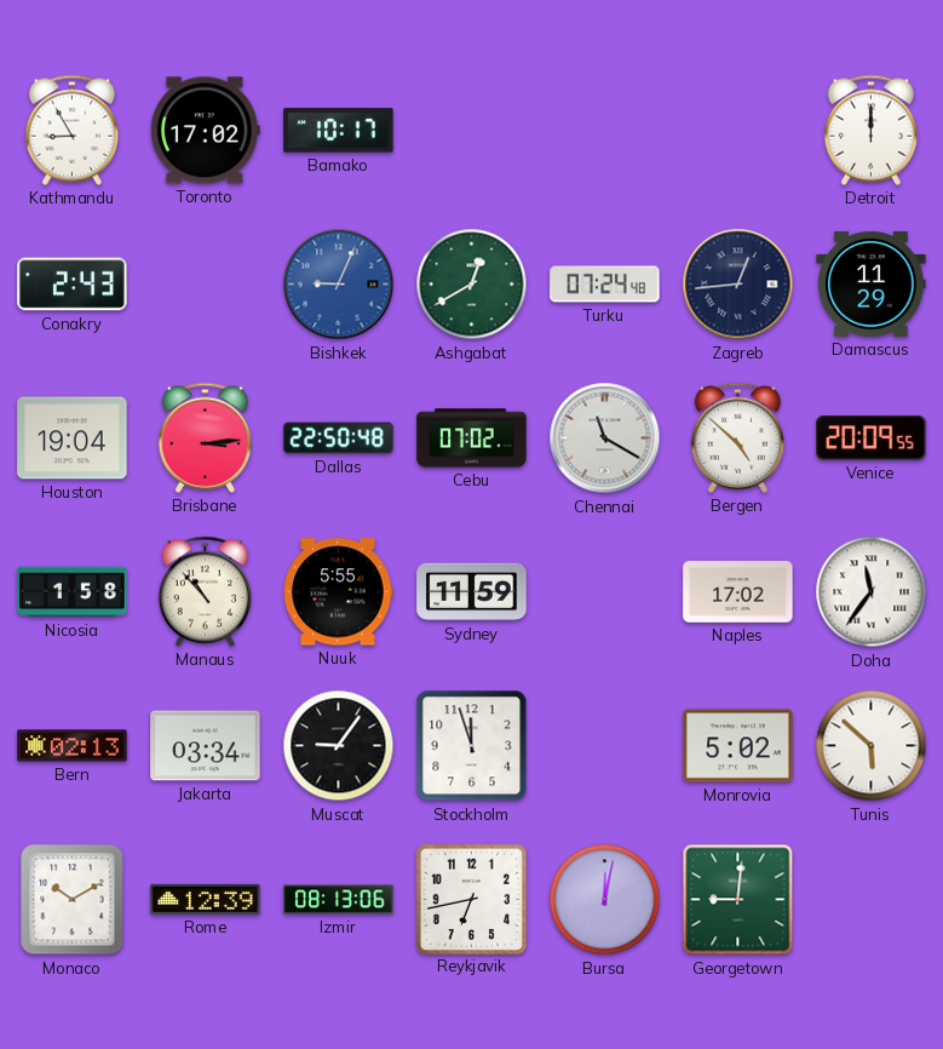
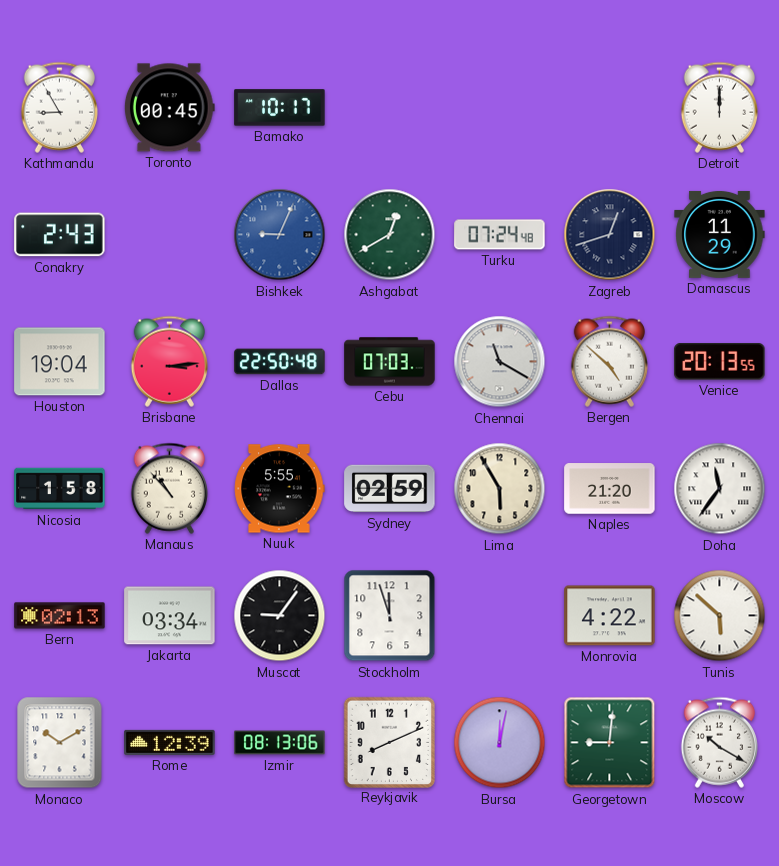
Toronto: 17:02 -> 00:45
Zagreb: 12:44 -> 12:42
Cebu: 07:02 -> 07:03
Venice: 20:09 -> 20:13
Sydney: 11:59 -> 02:59
Lima: none -> 5:55
Naples: 17:02 -> 21:20
Monrovia: 5:02 -> 4:22
Reykjavik: 6:43 -> 8:11
Moscow: none -> 10:20
